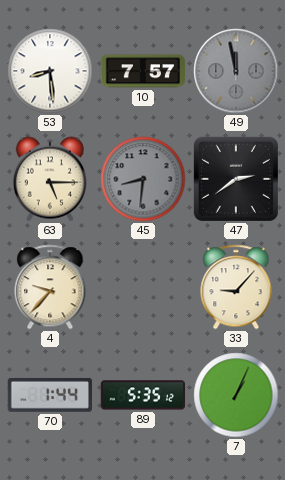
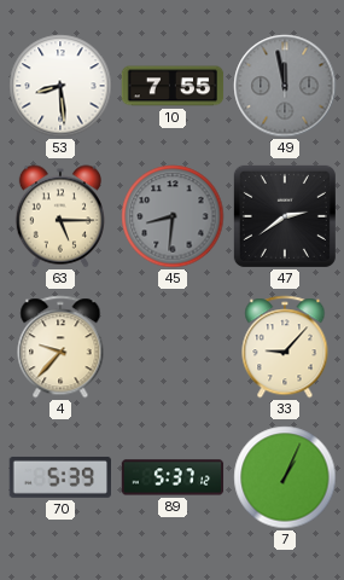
10: 7:57 -> 7:55
70: 1:44 -> 5:39
89: 5:35 -> 5:37
